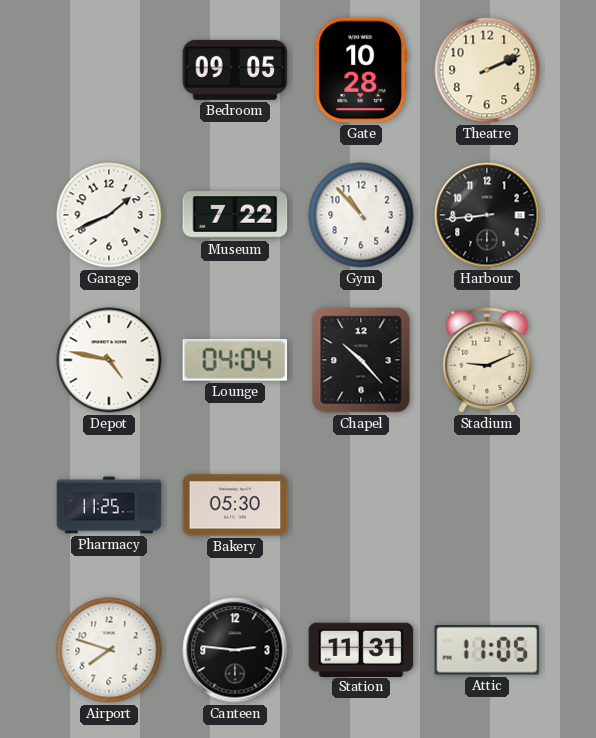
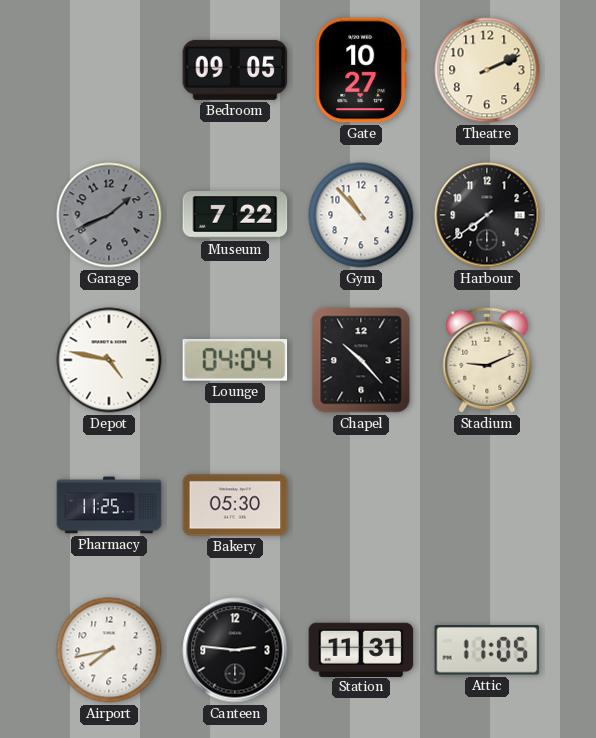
Gate: 10:28 -> 10:27
Garage dial: white -> grey
Harbour: 8:44 -> 7:39
Airport: 7:48 -> 7:43
